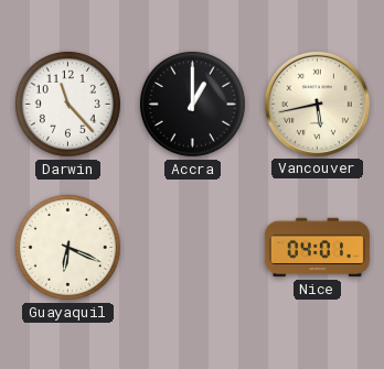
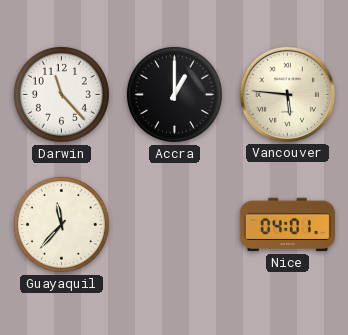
Vancouver: 5:43 -> 5:46
Guayaquil: 6:19 -> 11:37
